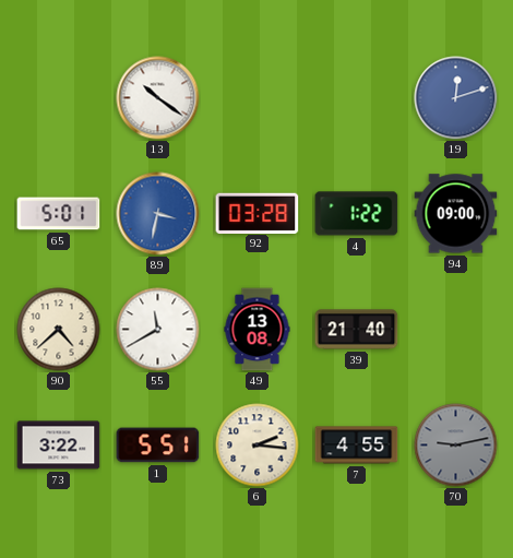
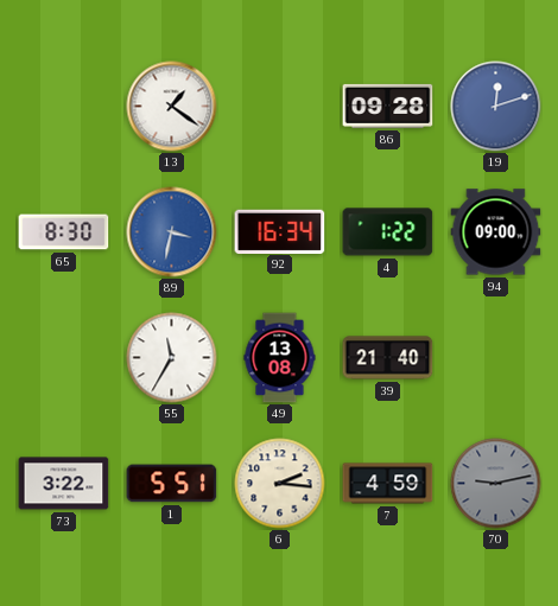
13: 10:21 -> 1:21
86: none -> 09:28
65: 5:01 -> 8:30
92: 03:28 -> 16:34
90: 4:38 -> none
55: 11:40 -> 11:35
7: 4:55 -> 4:59
